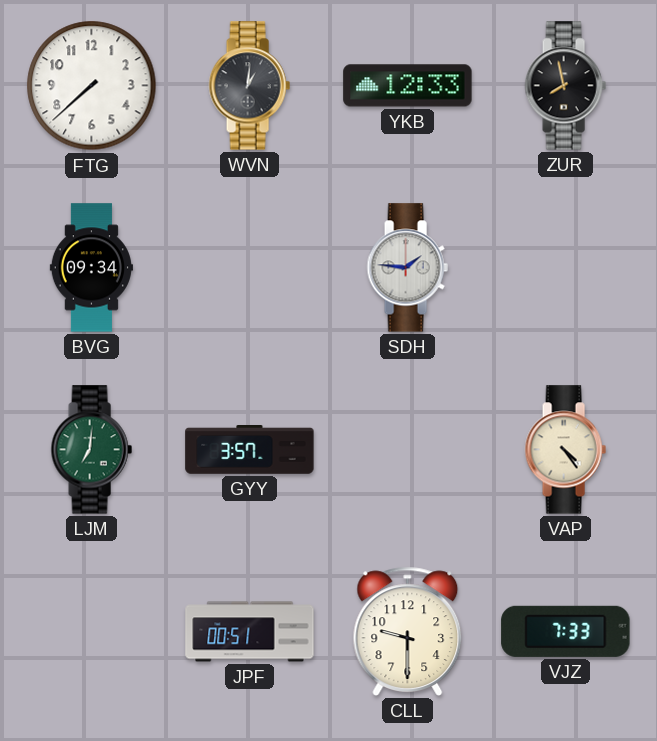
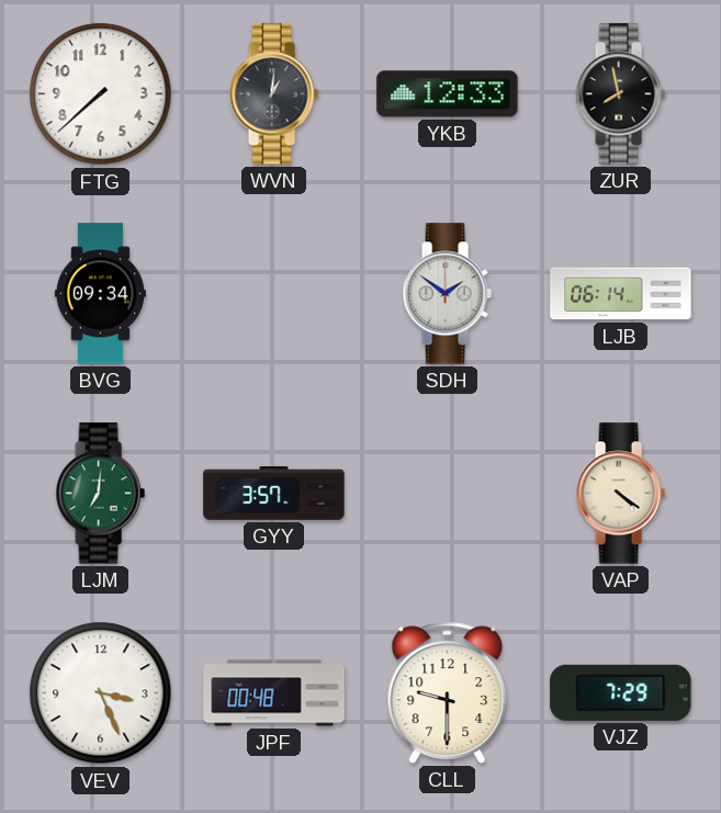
SDH: 1:46 -> 1:51
LJB: none -> 06:14
VAP: 4:24 -> 4:21
VEV: none -> 3:26
JPF: 00:51 -> 00:48
VJZ: 7:33 -> 7:29
